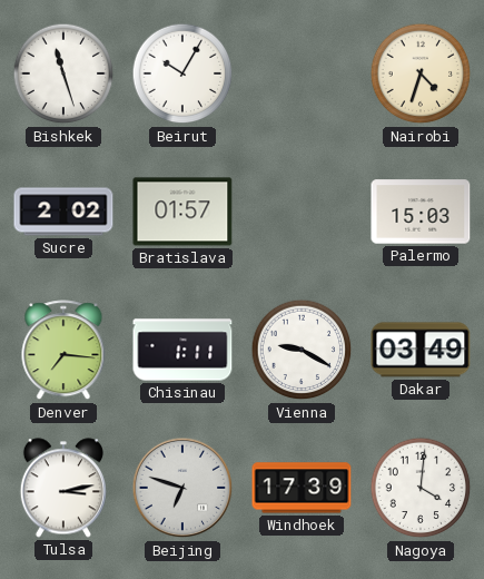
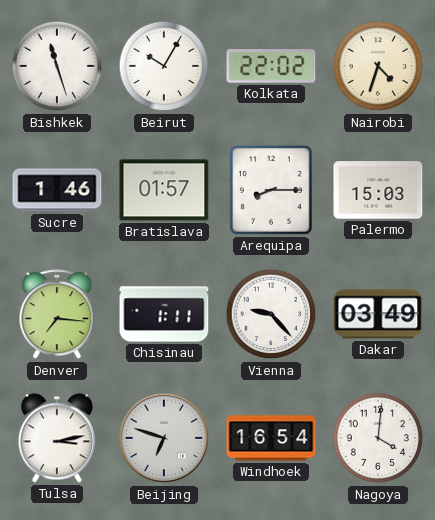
Kolkata: none -> 22:02
Sucre: 2:02 -> 1:46
Arequipa: none -> 8:15
Vienna: 9:20 -> 9:23
Windhoek: 17:39 -> 16:54
